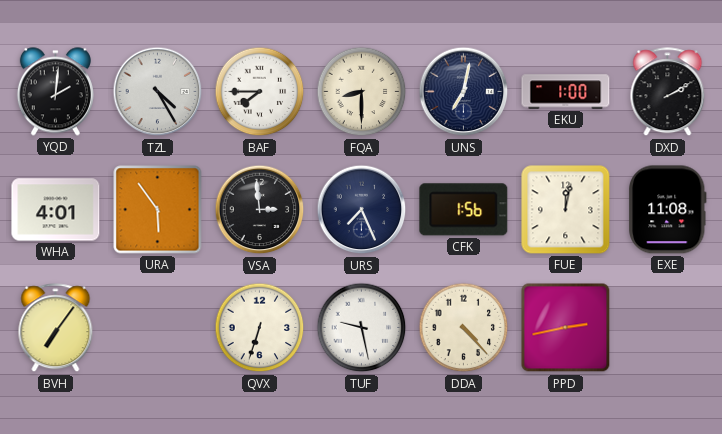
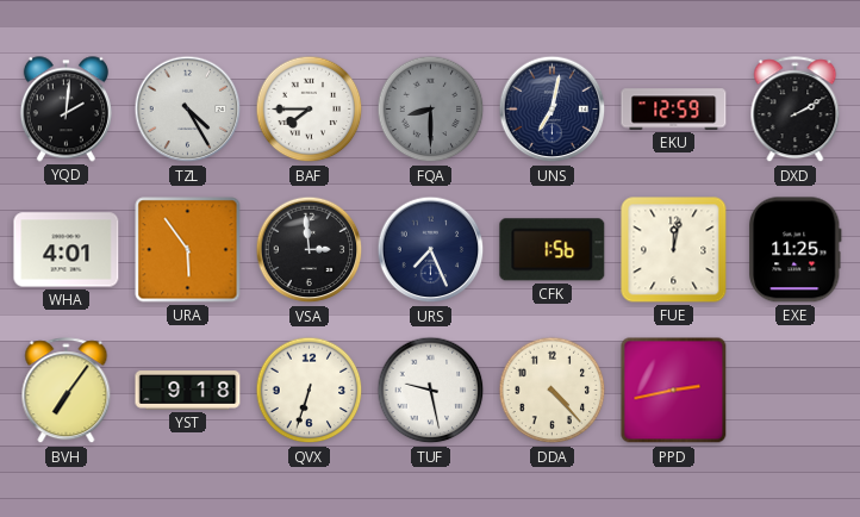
FQA dial: cream -> grey
EKU: 1:00 -> 12:59
EXE: 11:08 -> 11:25
YST: none -> 9:18
